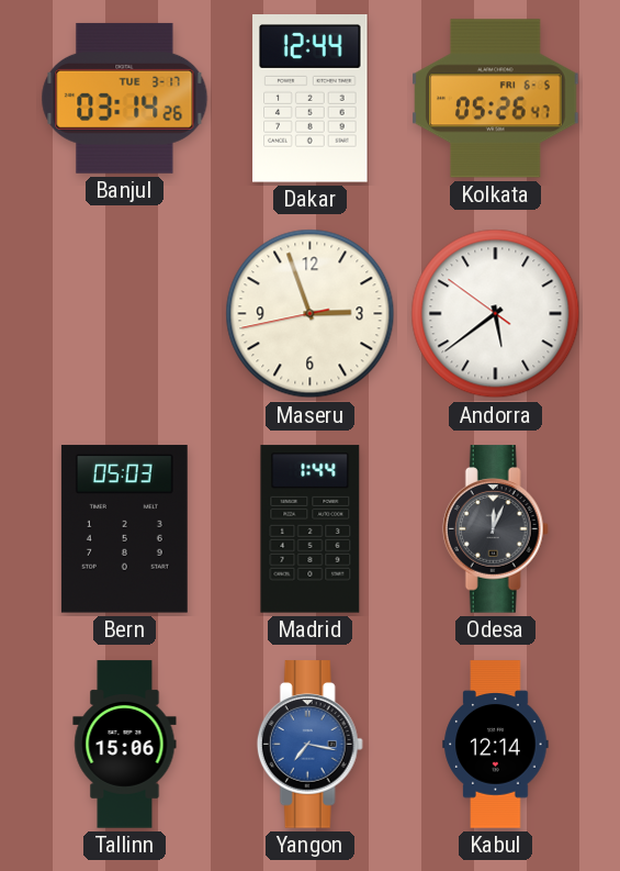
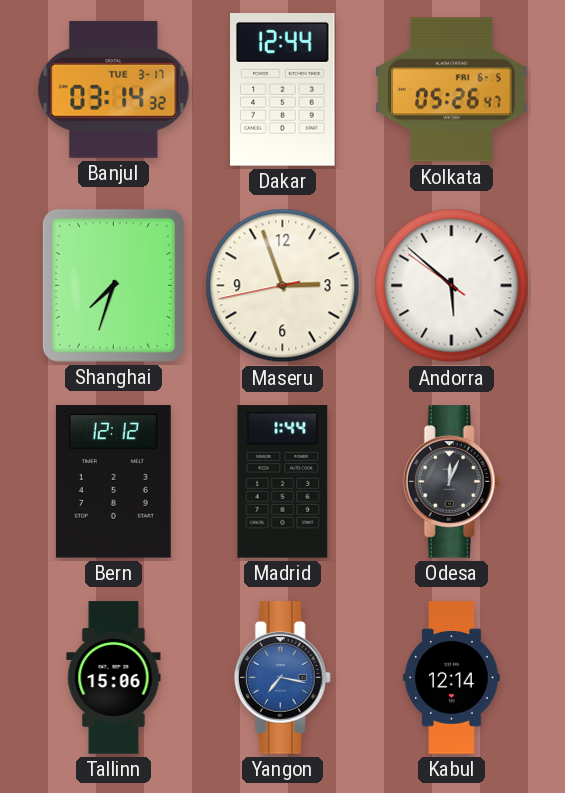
Banjul: 03:14:26 -> 03:14:32
Shanghai: none -> 7:33
Andorra: 5:38 -> 5:51
Bern: 05:03 -> 12:12
